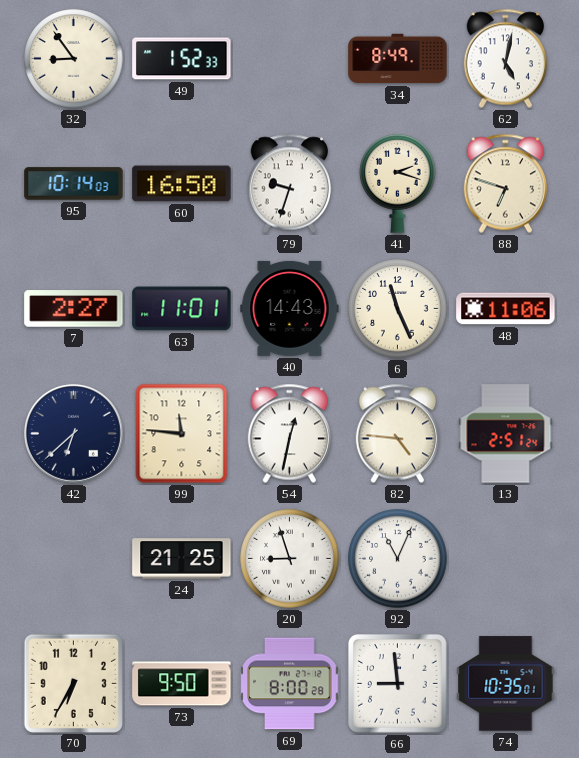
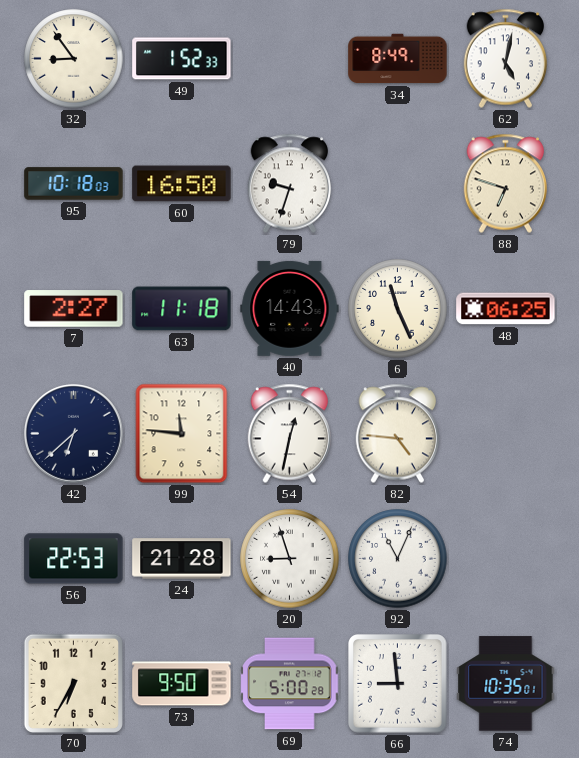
95: 10:14 -> 10:18
41: 2:18 -> none
63: 11:01 -> 11:18
48: 11:06 -> 06:25
13: 2:51 -> none
56: none -> 22:53
24: 21:25 -> 21:28
69: 8:00 -> 5:00
